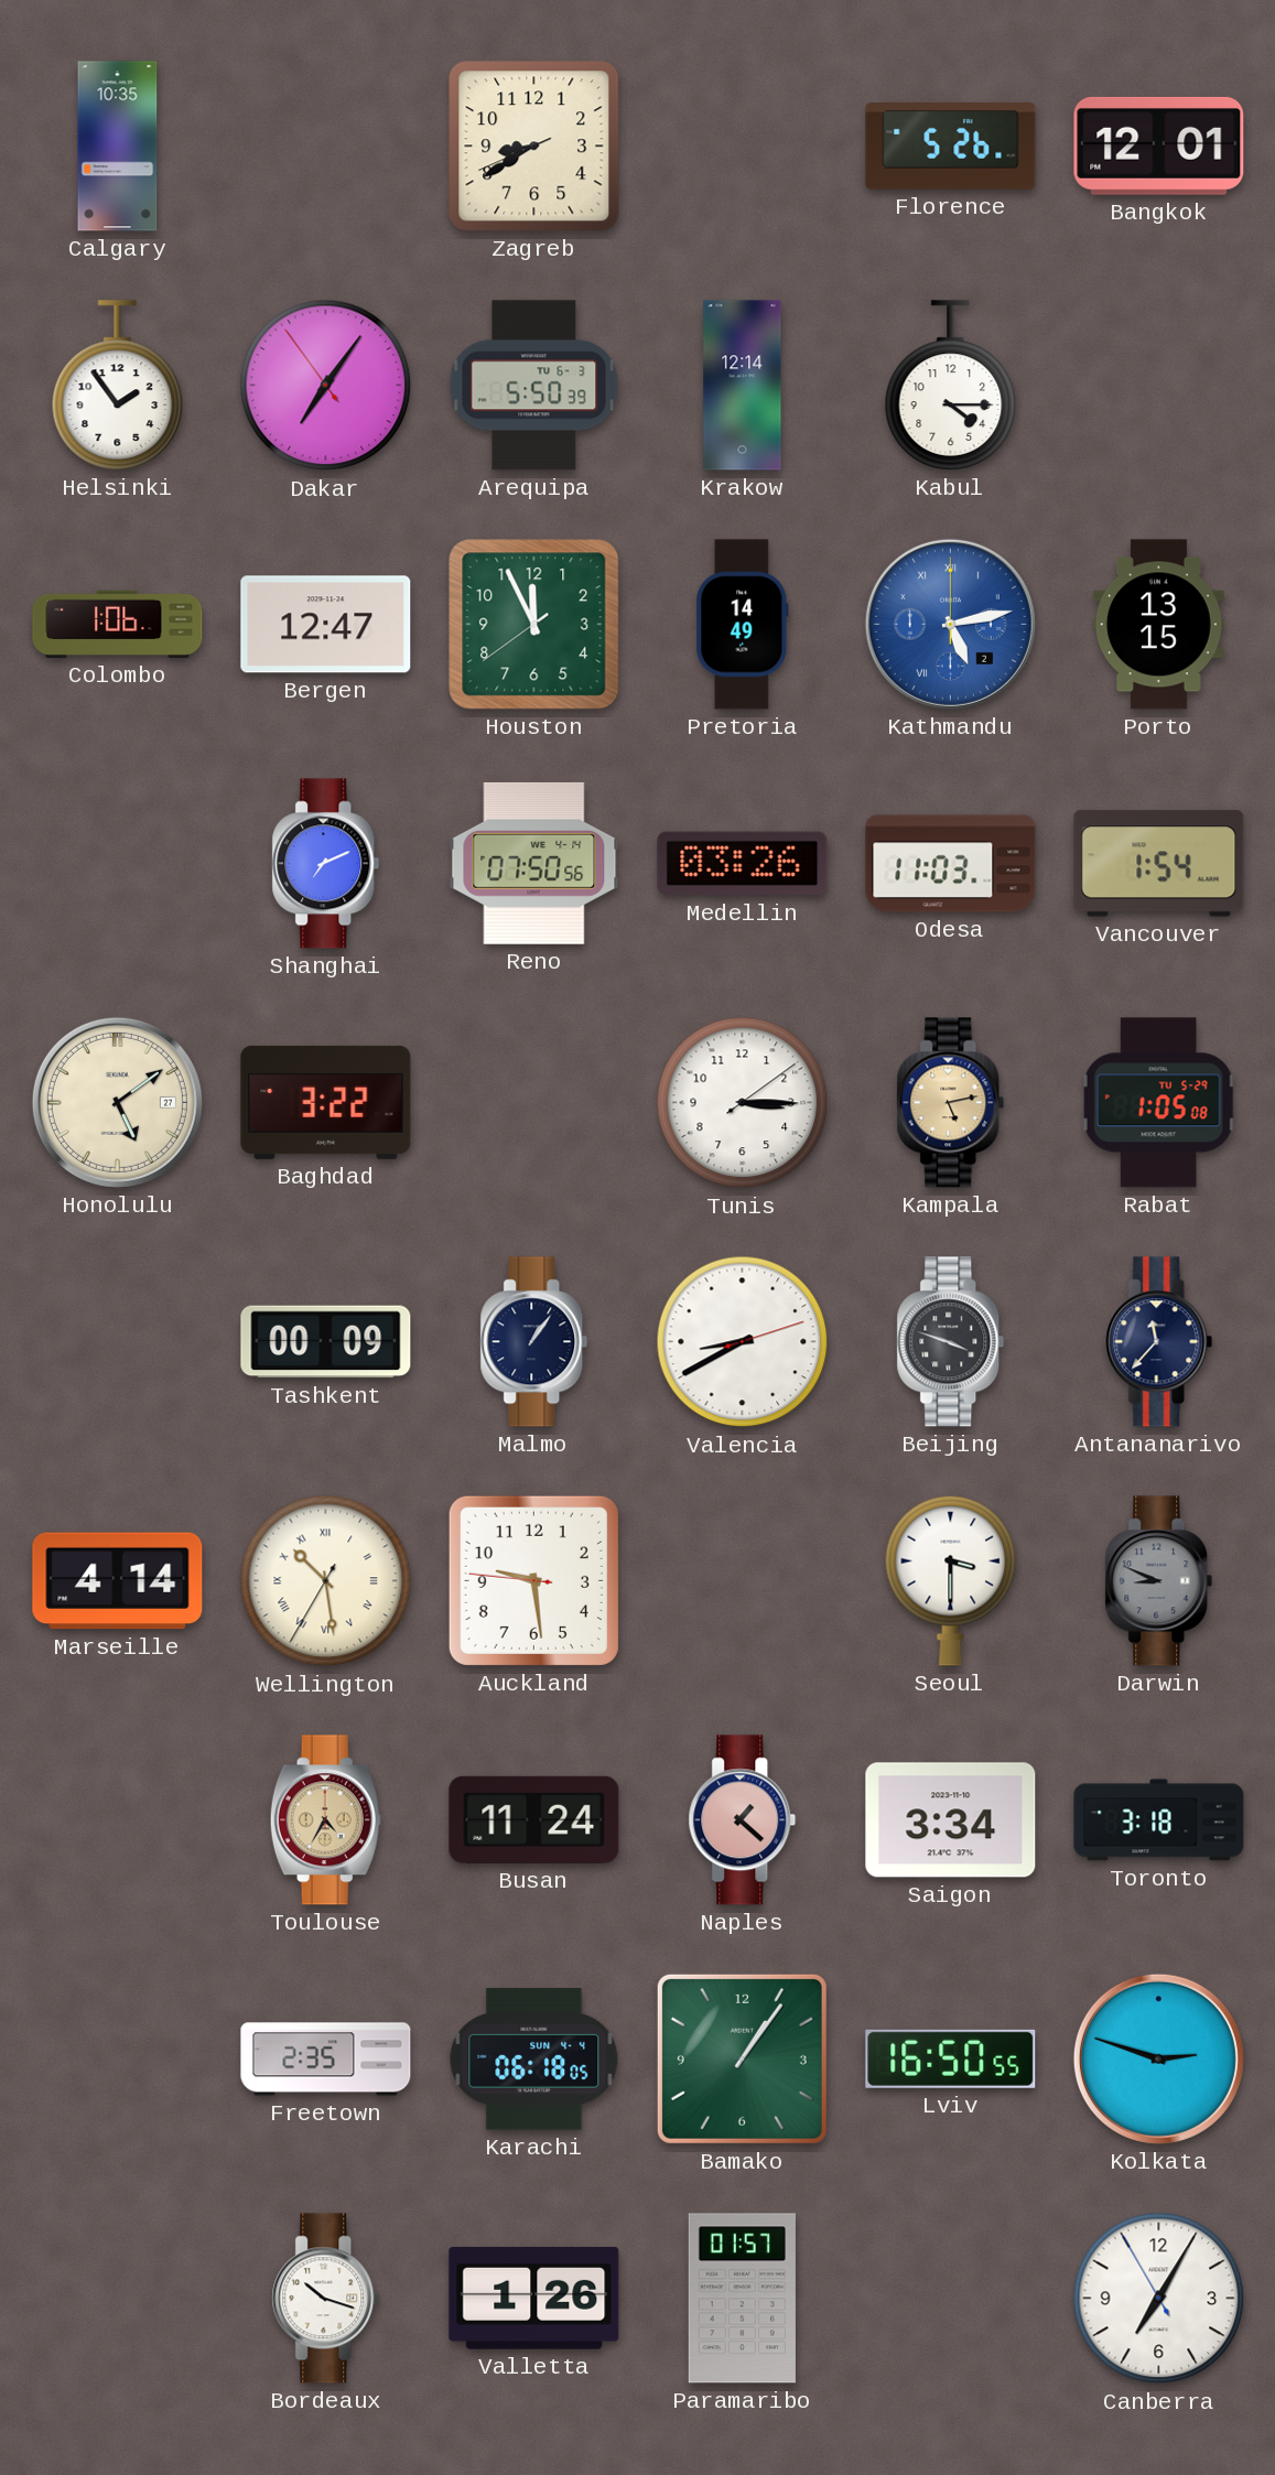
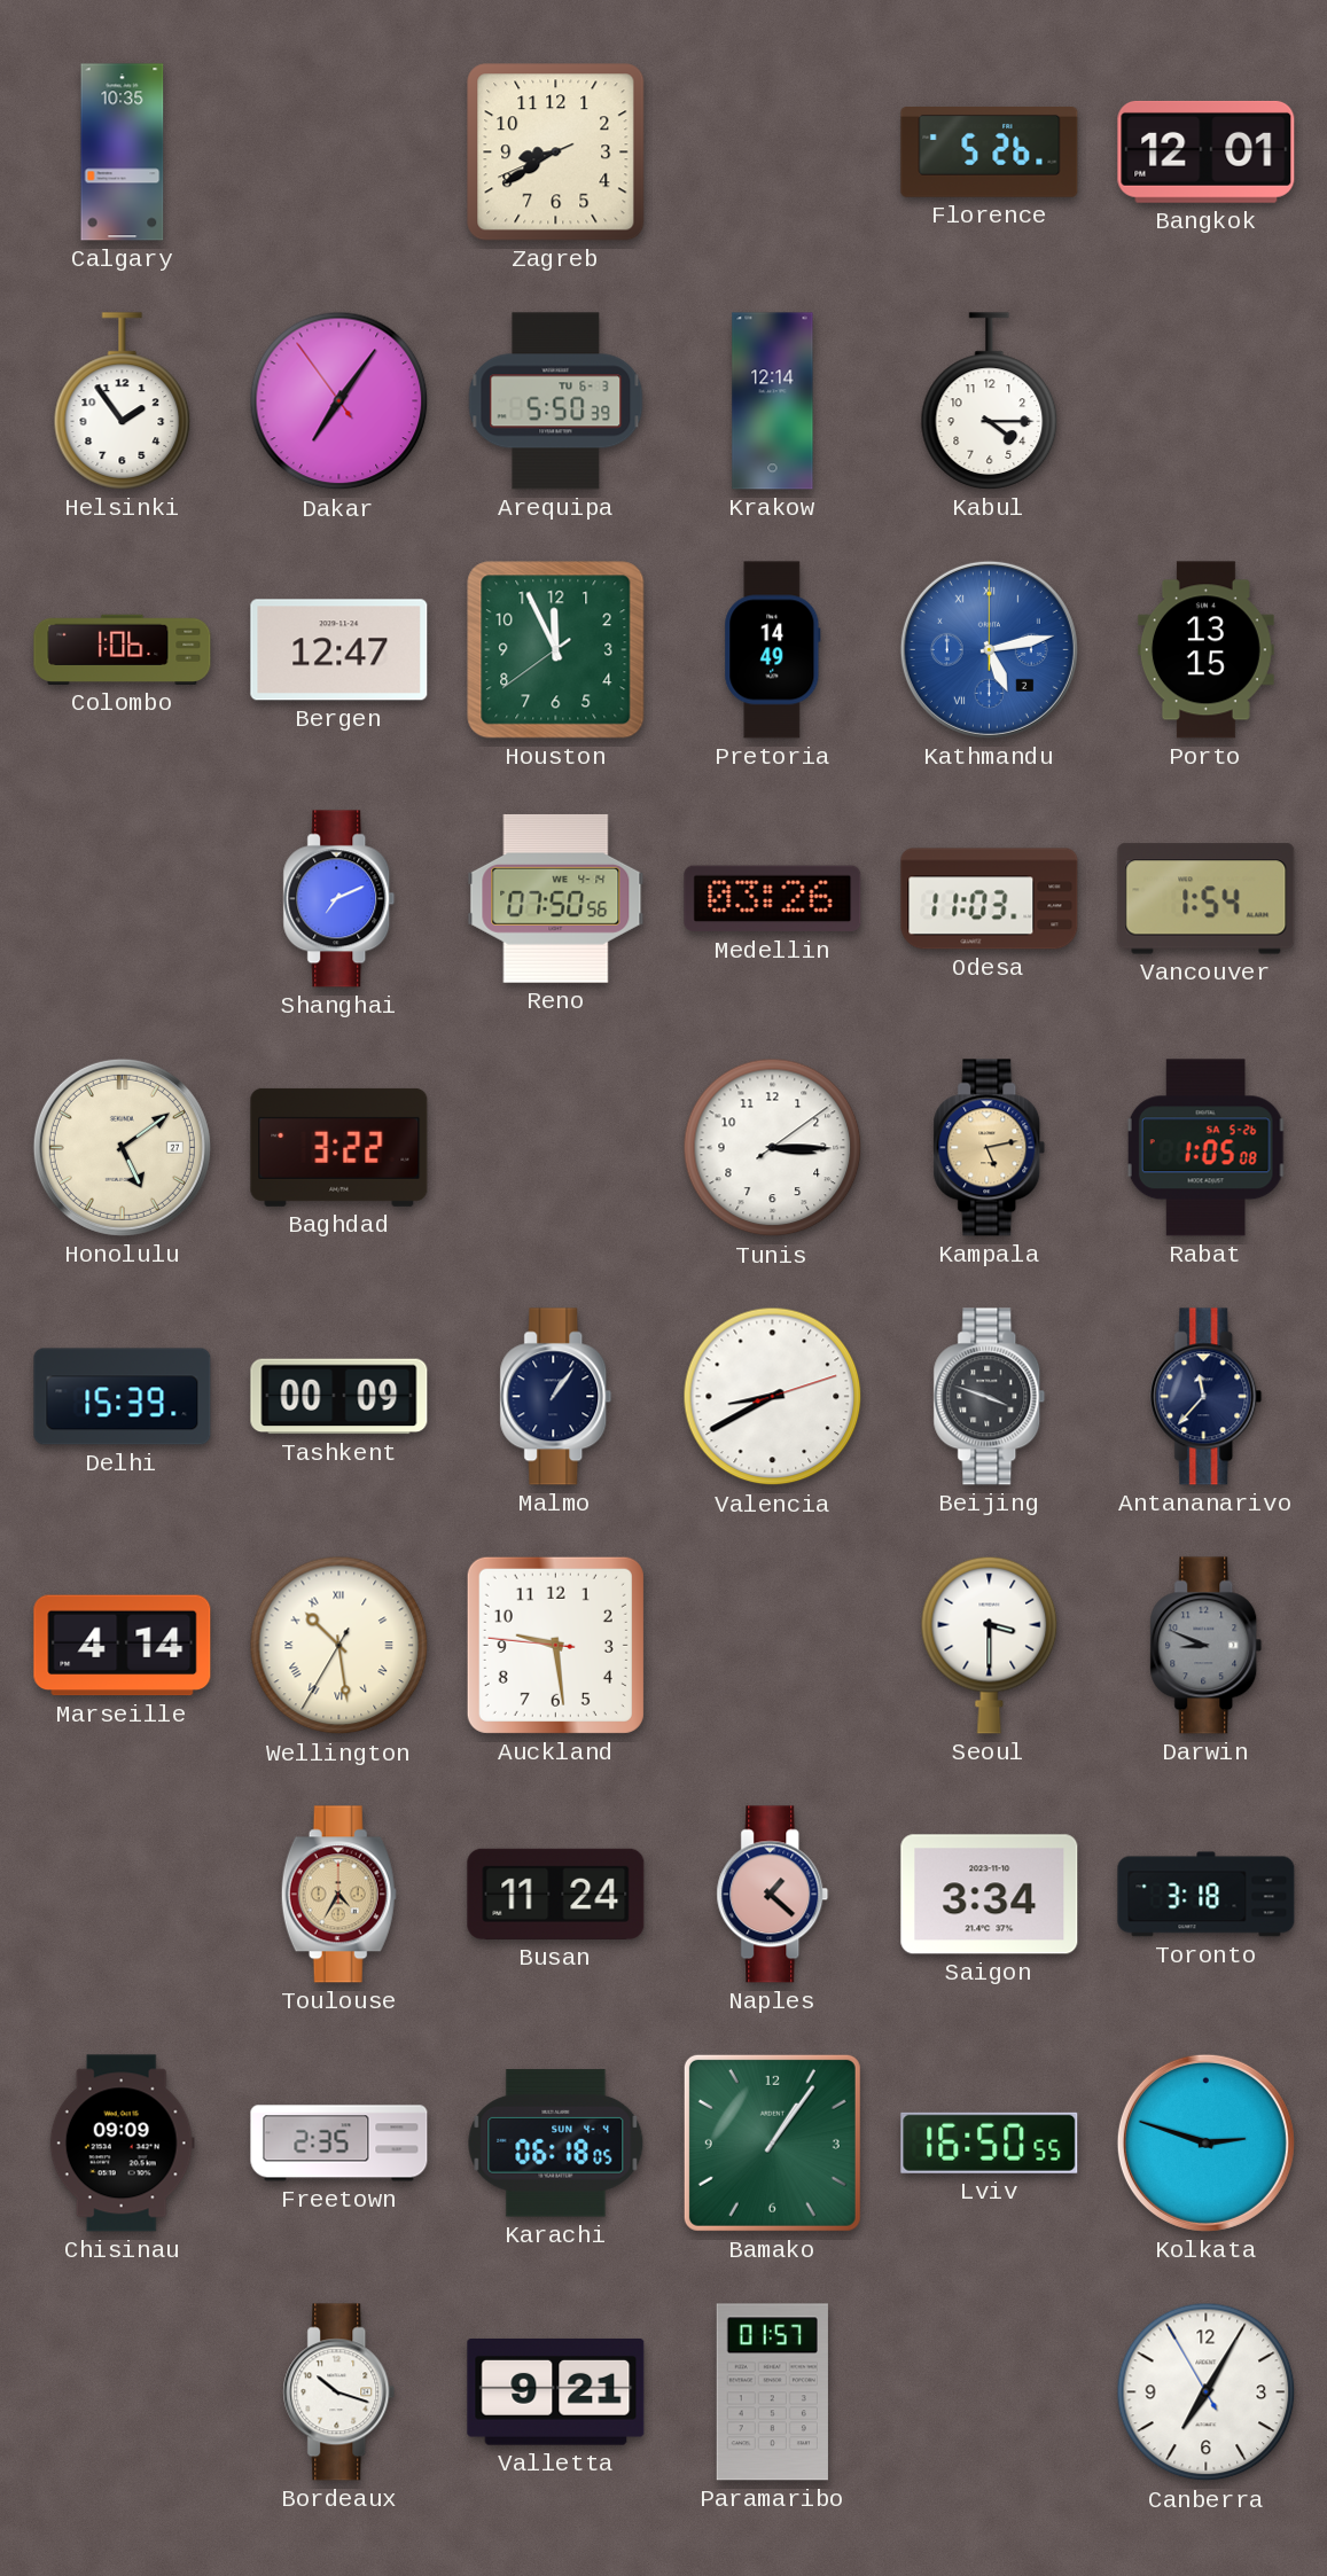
Rabat date: TU 5-29 -> SA 5-26
Delhi: none -> 15:39
Chisinau: none -> 09:09
Valletta: 1:26 -> 9:21
